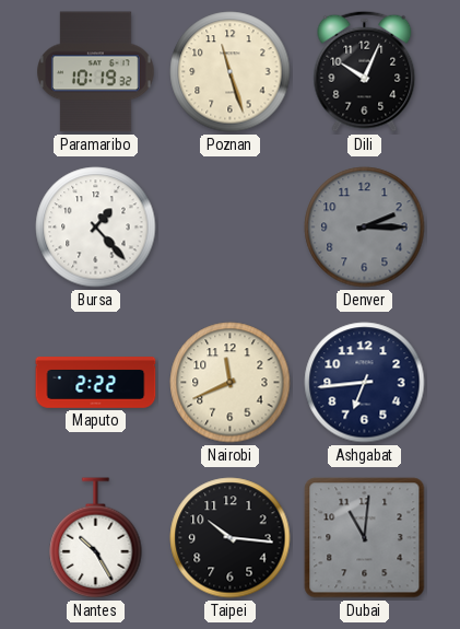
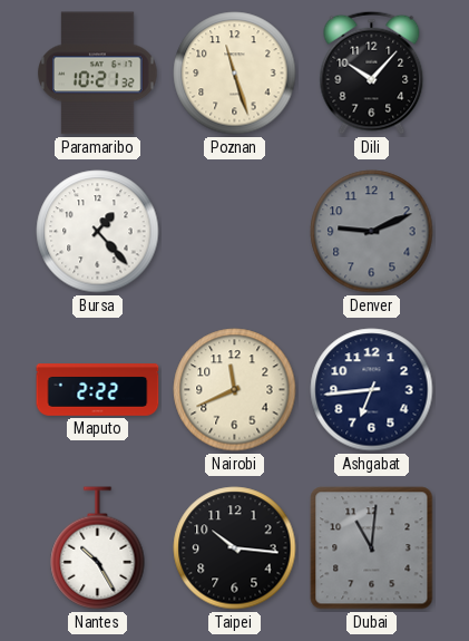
Paramaribo: 10:19 -> 10:21
Dili: 10:04 -> 10:07
Denver: 2:15 -> 9:11
